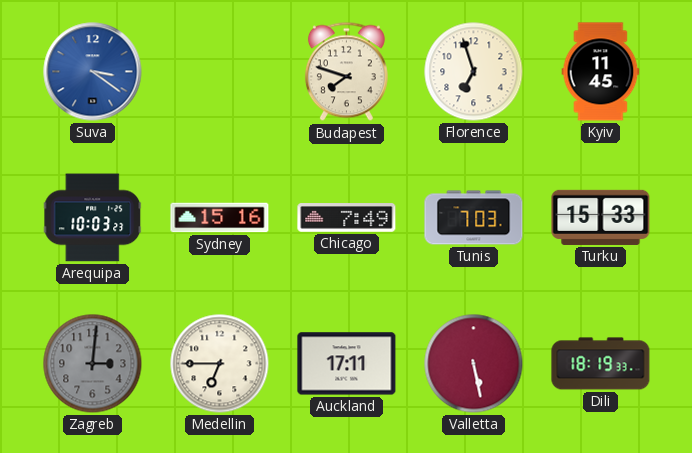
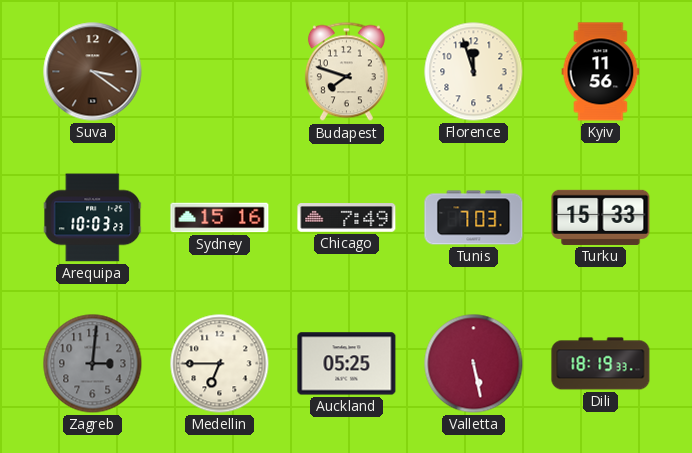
Suva dial: blue -> brown
Florence: 6:57 -> 11:57
Kyiv: 11:45 -> 11:56
Auckland: 17:11 -> 05:25
